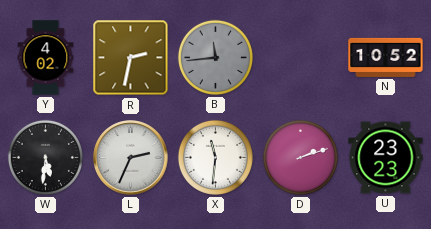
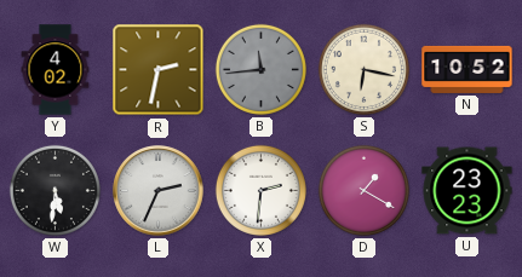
S: none -> 6:17
X: 11:31 -> 2:31
D: 2:12 -> 1:20
